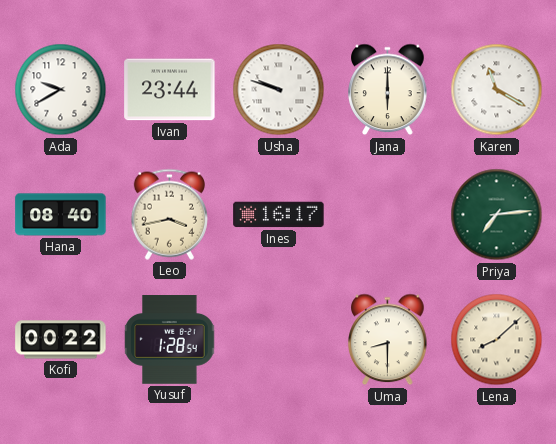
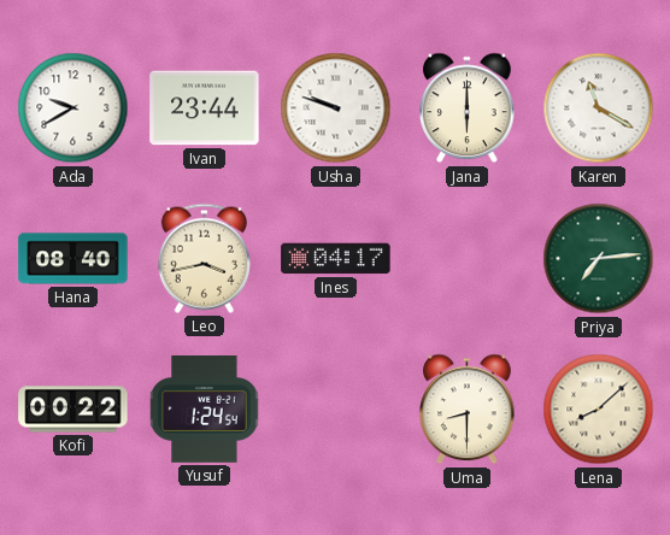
Ines: 16:17 -> 04:17
Yusuf: 1:28 -> 1:24
